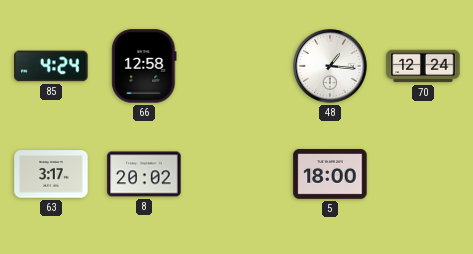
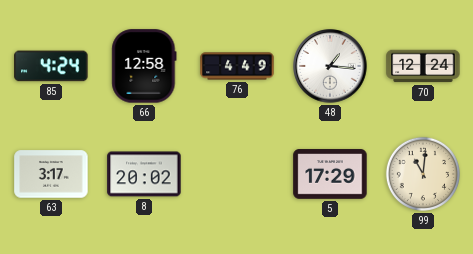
76: none -> 4:49
5: 18:00 -> 17:29
99: none -> 11:01
